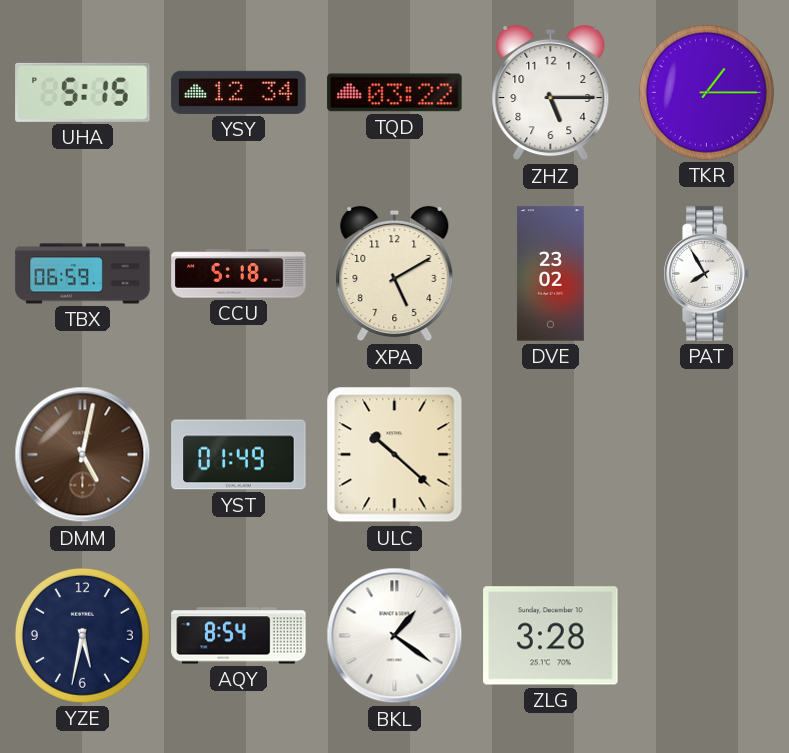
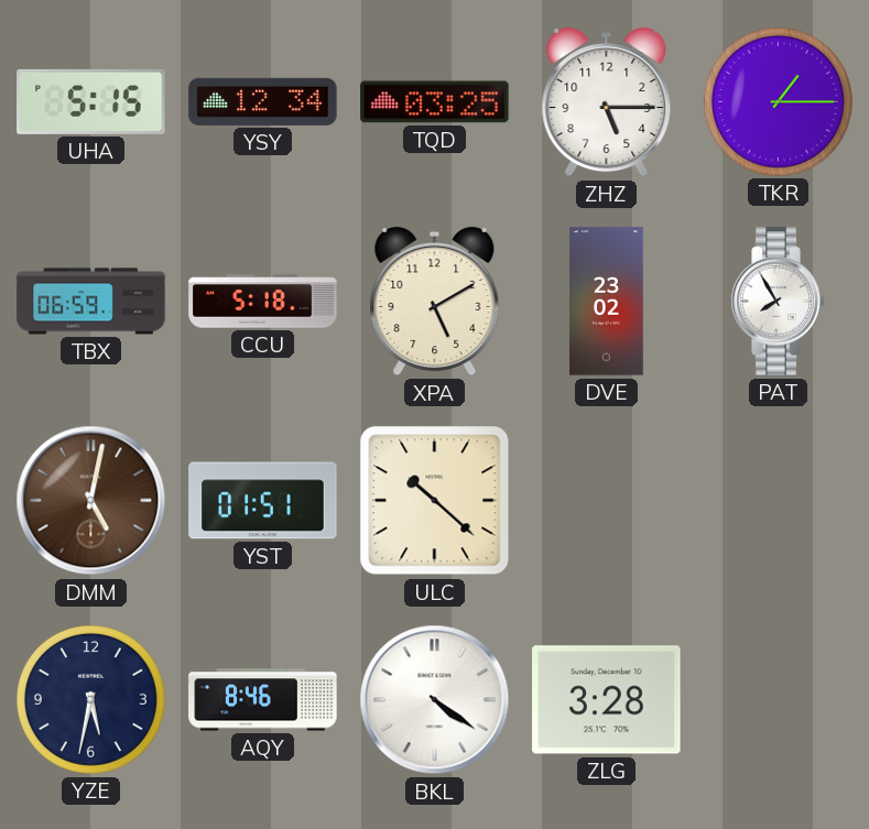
TQD: 03:22 -> 03:25
YST: 01:49 -> 01:51
AQY: 8:54 -> 8:46
BKL: 1:21 -> 4:21
